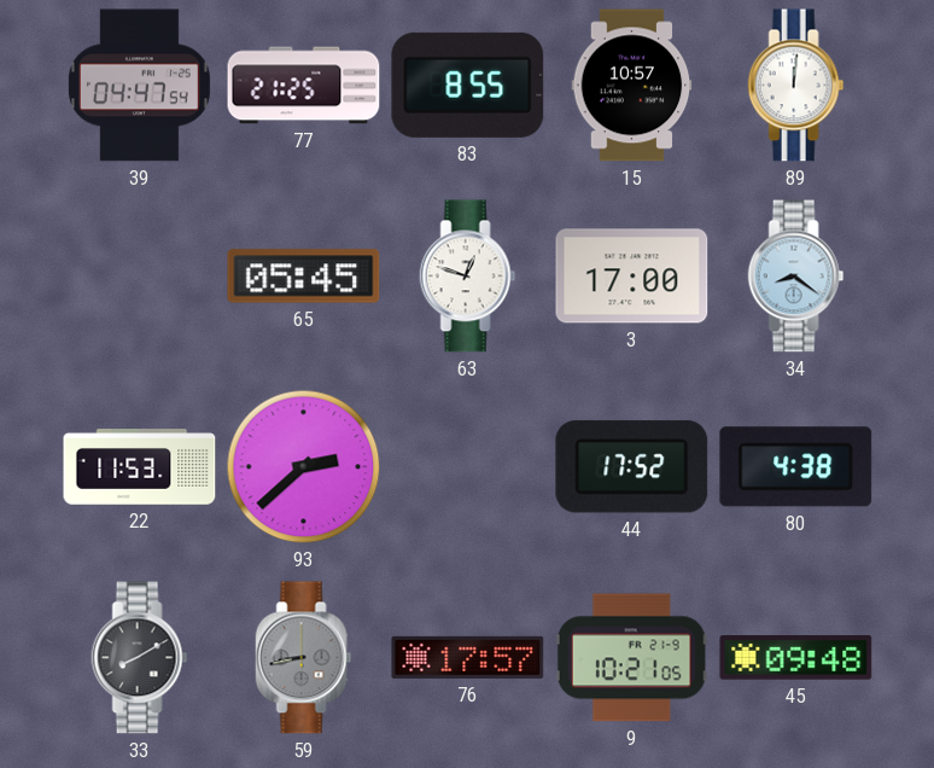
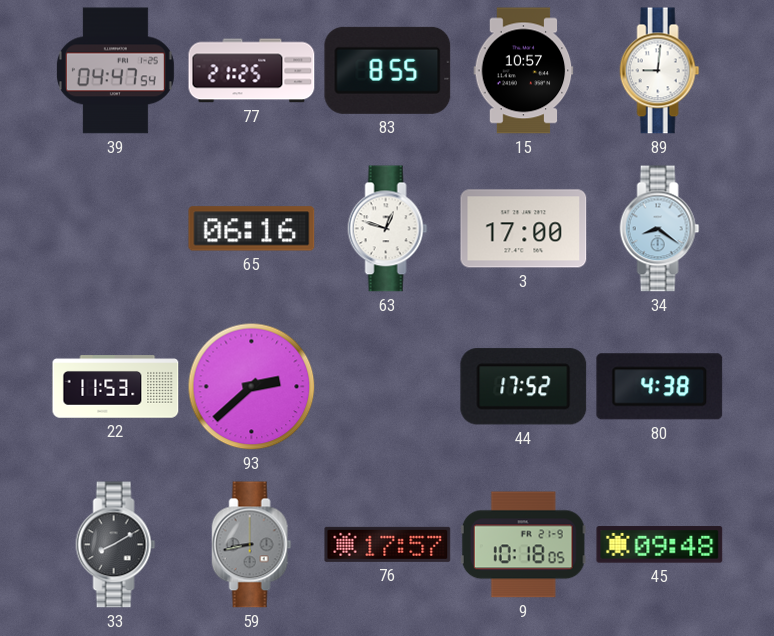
89: 12:01 -> 9:01
65: 05:45 -> 06:16
9: 10:21 -> 10:18
